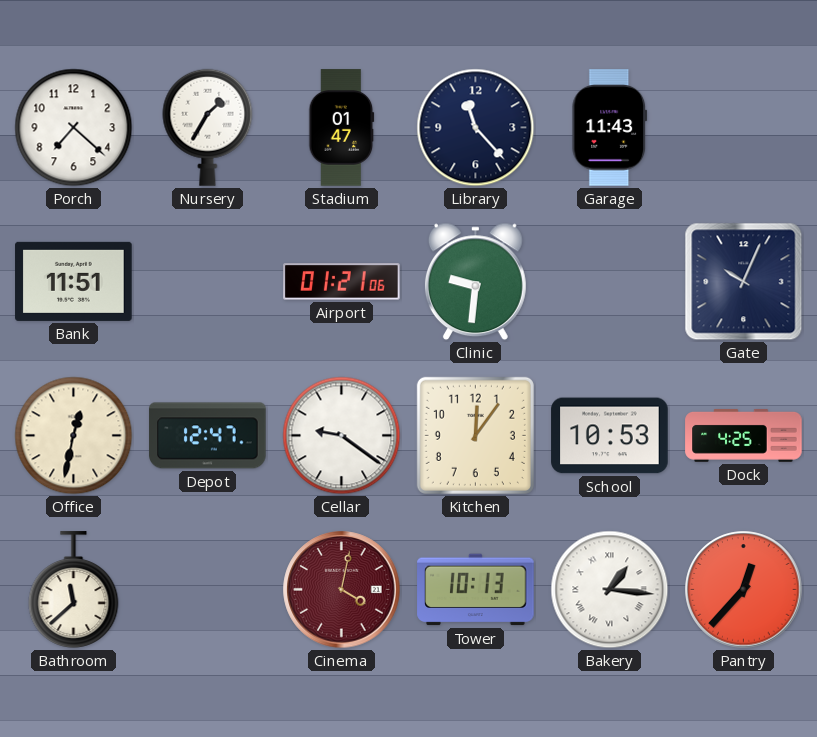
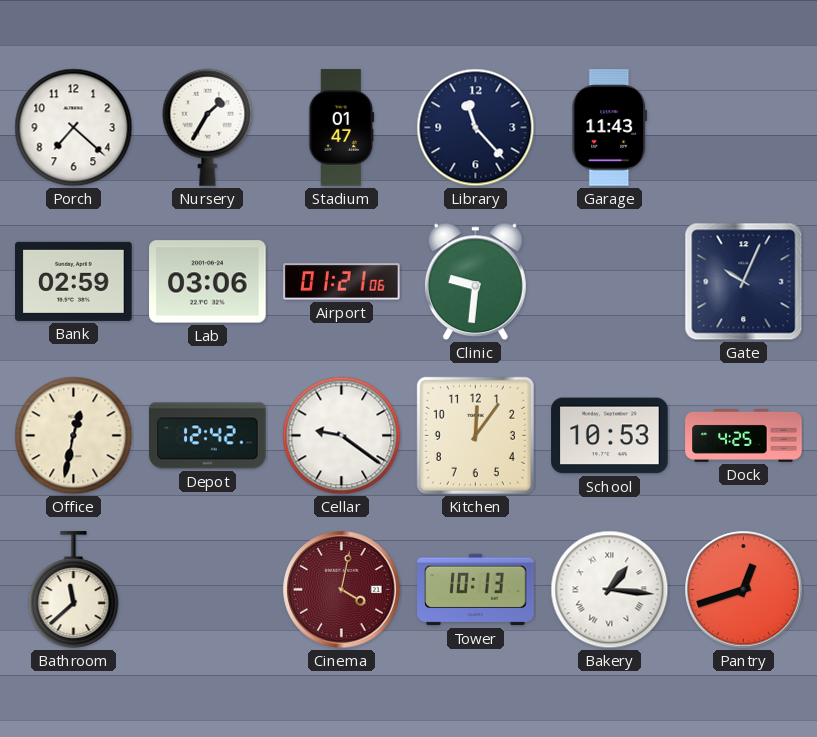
Bank: 11:51 -> 02:59
Lab: none -> 03:06
Depot: 12:47 -> 12:42
Pantry: 12:37 -> 12:42
